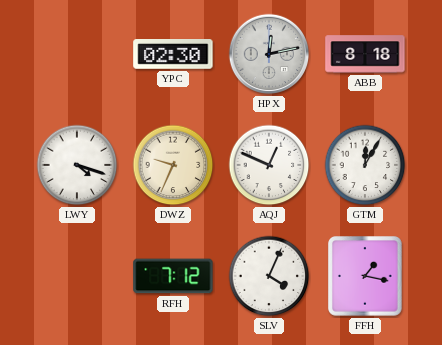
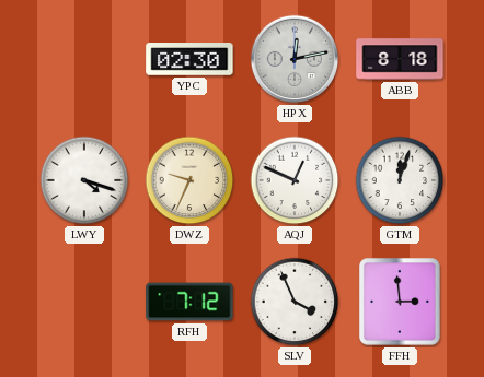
GTM: 12:05 -> 12:03
SLV: 4:04 -> 3:56
FFH: 1:17 -> 2:59
